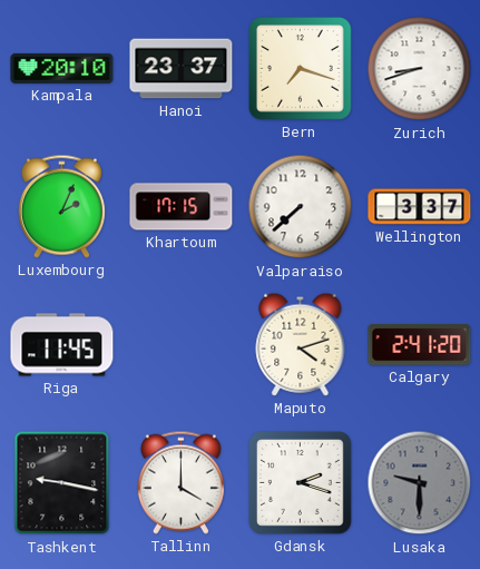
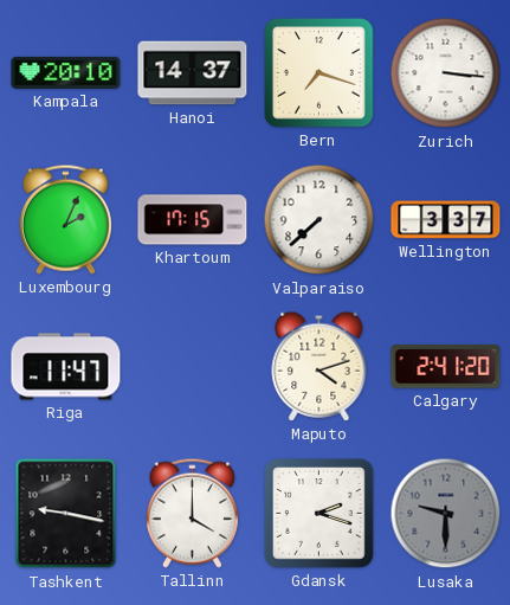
Hanoi: 23:37 -> 14:37
Zurich: 8:42 -> 3:16
Riga: 11:45 -> 11:47
